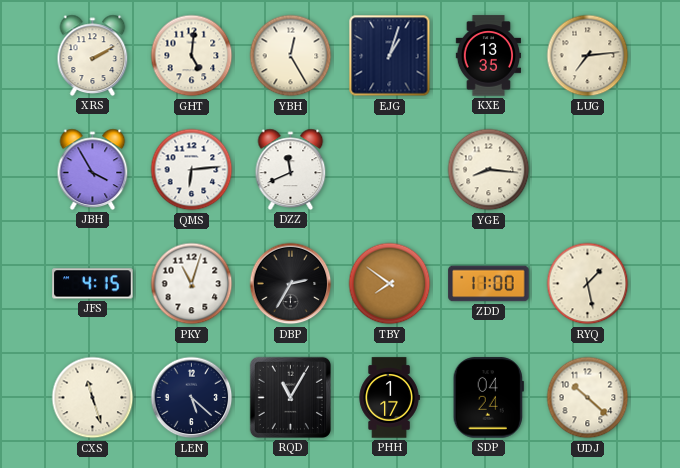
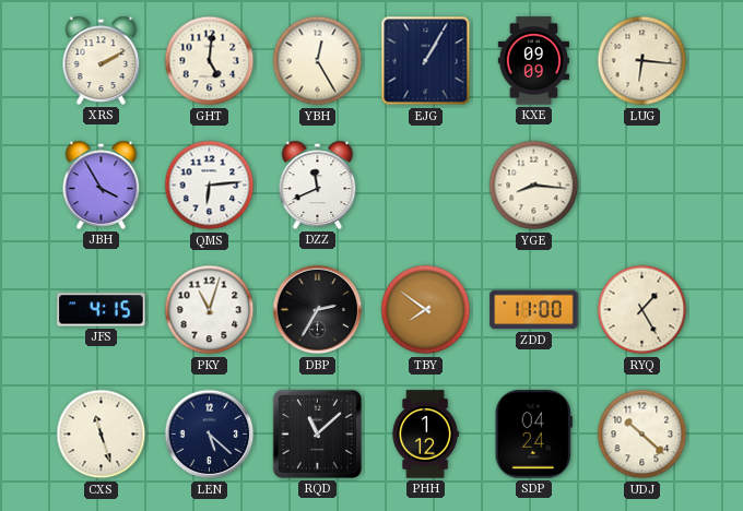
EJG: 1:03 -> 1:05
KXE: 13:35 -> 09:09
LUG: 7:14 -> 6:16
RYQ: 1:28 -> 1:25
RQD: 11:05 -> 11:08
PHH: 1:17 -> 1:12
